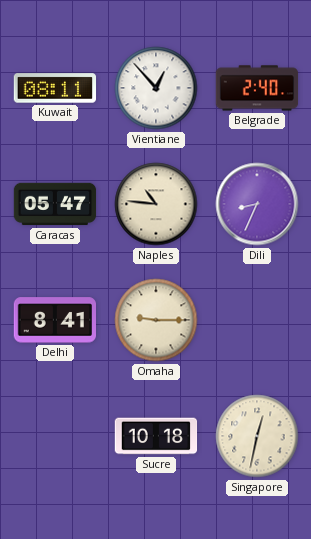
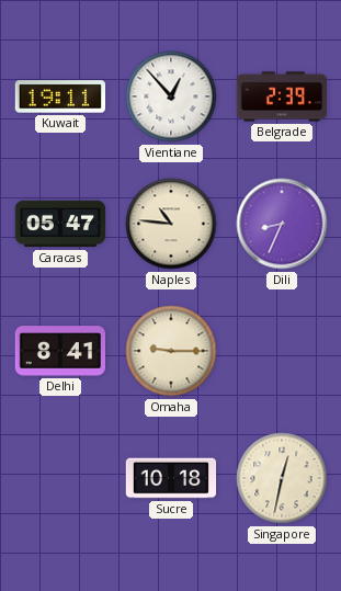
Kuwait: 08:11 -> 19:11
Belgrade: 2:40 -> 2:39
